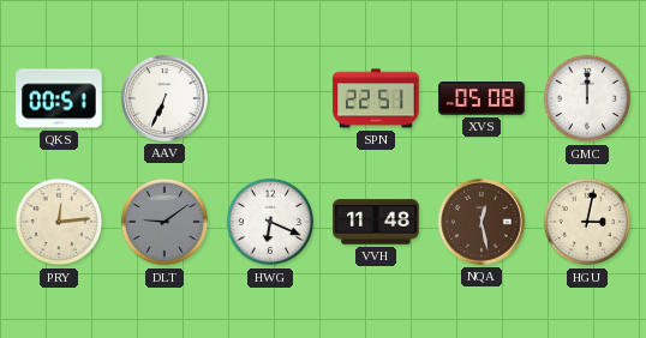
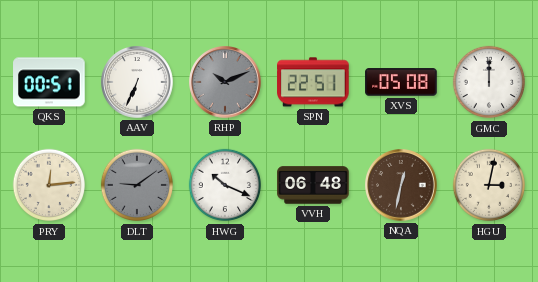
RHP: none -> 10:11
HWG: 6:19 -> 10:19
VVH: 11:48 -> 06:48
NQA: 12:28 -> 12:32
